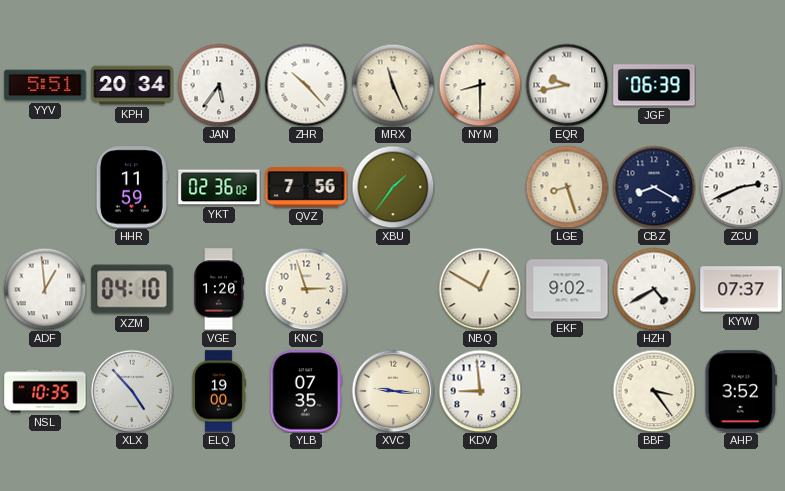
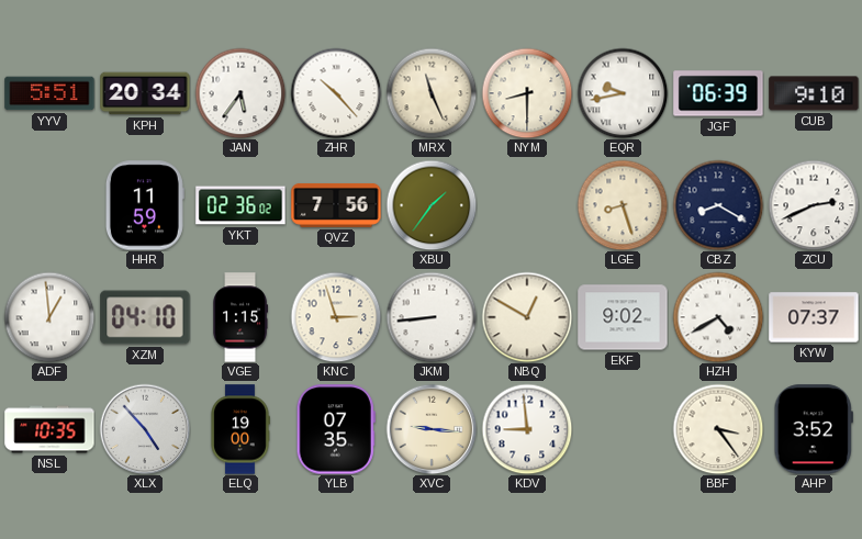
CUB: none -> 9:10
VGE: 1:20 -> 1:15
JKM: none -> 8:44
